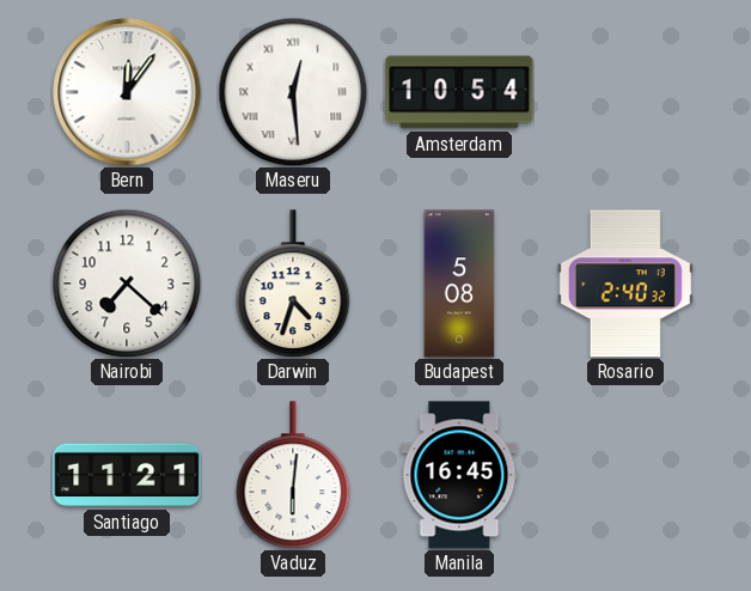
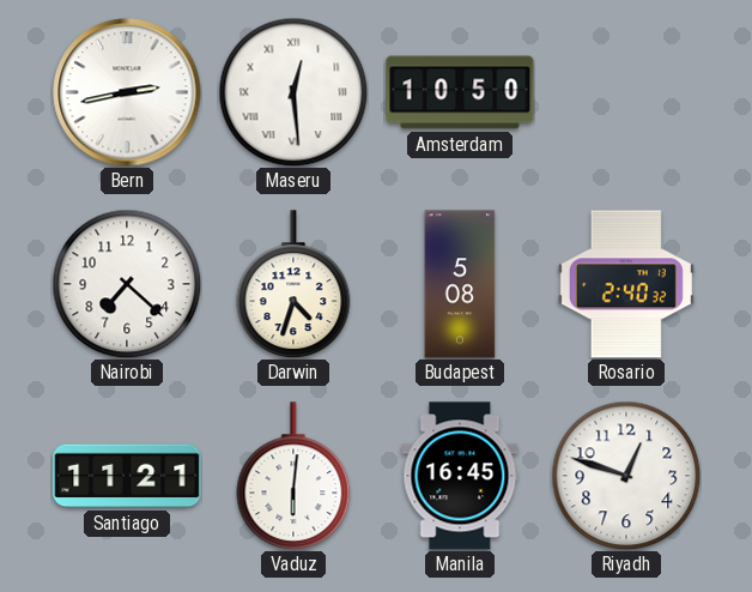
Bern: 12:06 -> 2:43
Amsterdam: 10:54 -> 10:50
Riyadh: none -> 12:48
